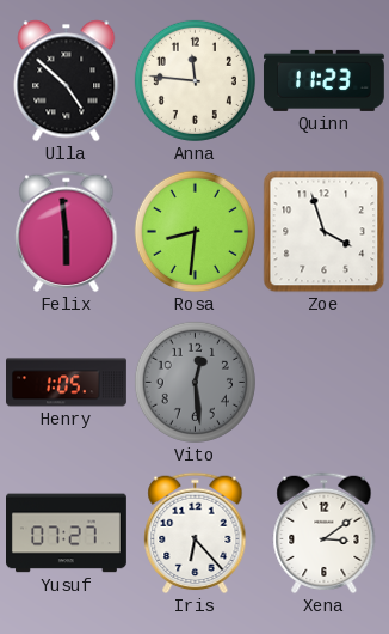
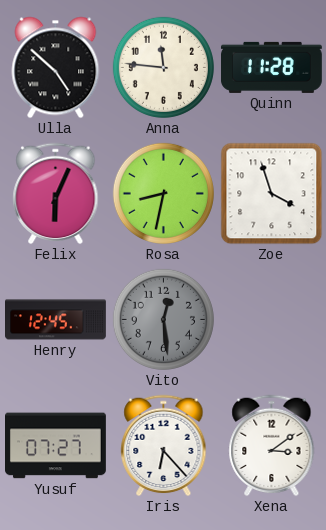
Quinn: 11:23 -> 11:28
Felix: 5:59 -> 6:04
Rosa: 8:31 -> 8:32
Henry: 1:05 -> 12:45
